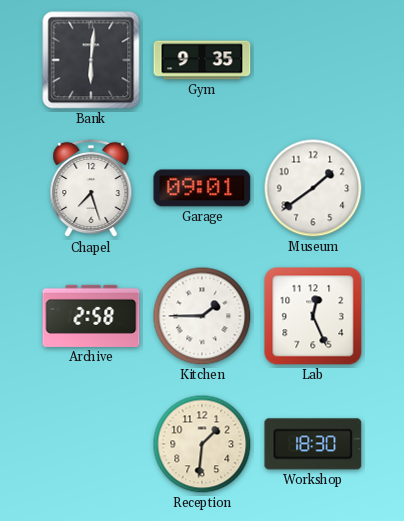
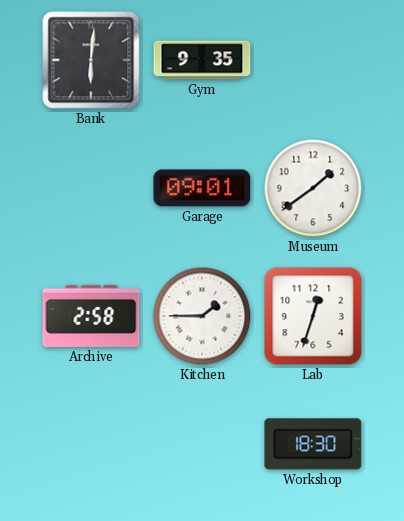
Chapel: 7:27 -> none
Lab: 12:26 -> 12:33
Reception: 1:31 -> none
